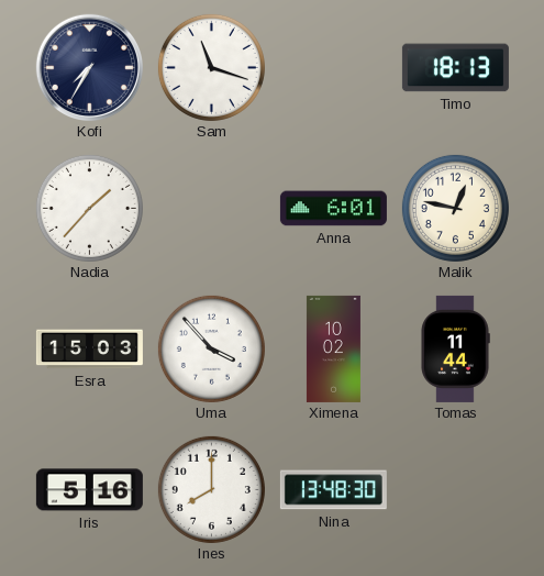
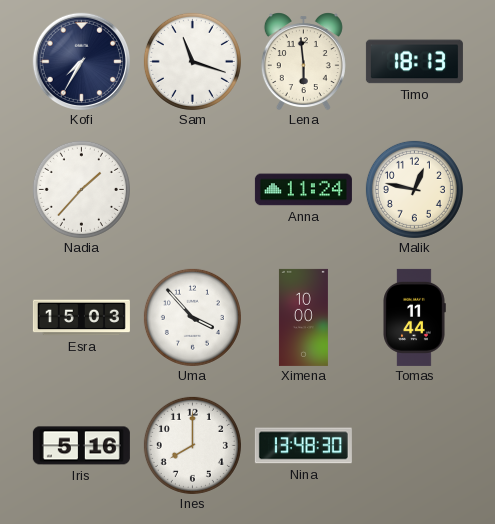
Lena: none -> 5:59
Anna: 6:01 -> 11:24
Ximena: 10:02 -> 10:00
